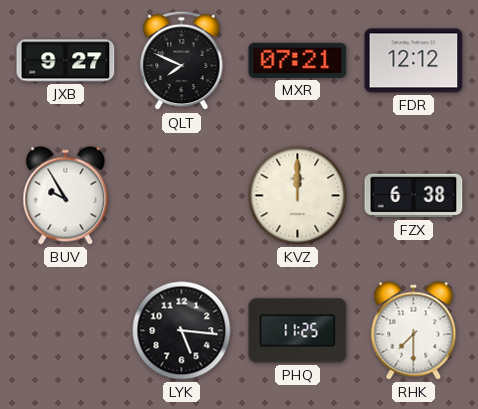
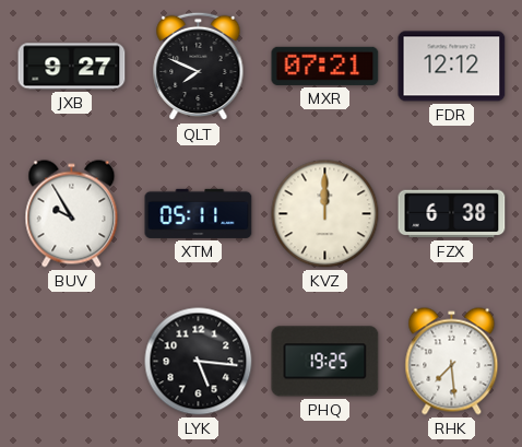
XTM: none -> 05:11
PHQ: 11:25 -> 19:25
RHK: 7:30 -> 7:29
